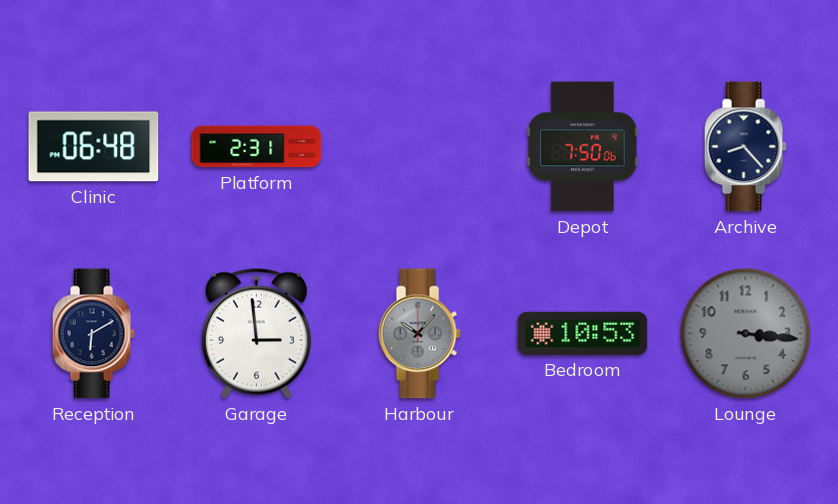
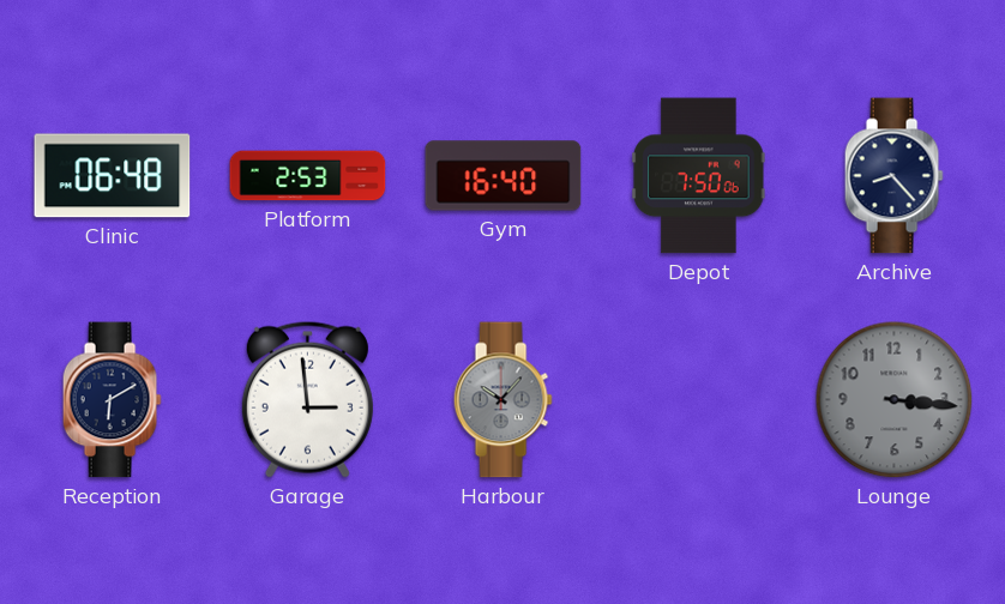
Platform: 2:31 -> 2:53
Gym: none -> 16:40
Bedroom: 10:53 -> none
